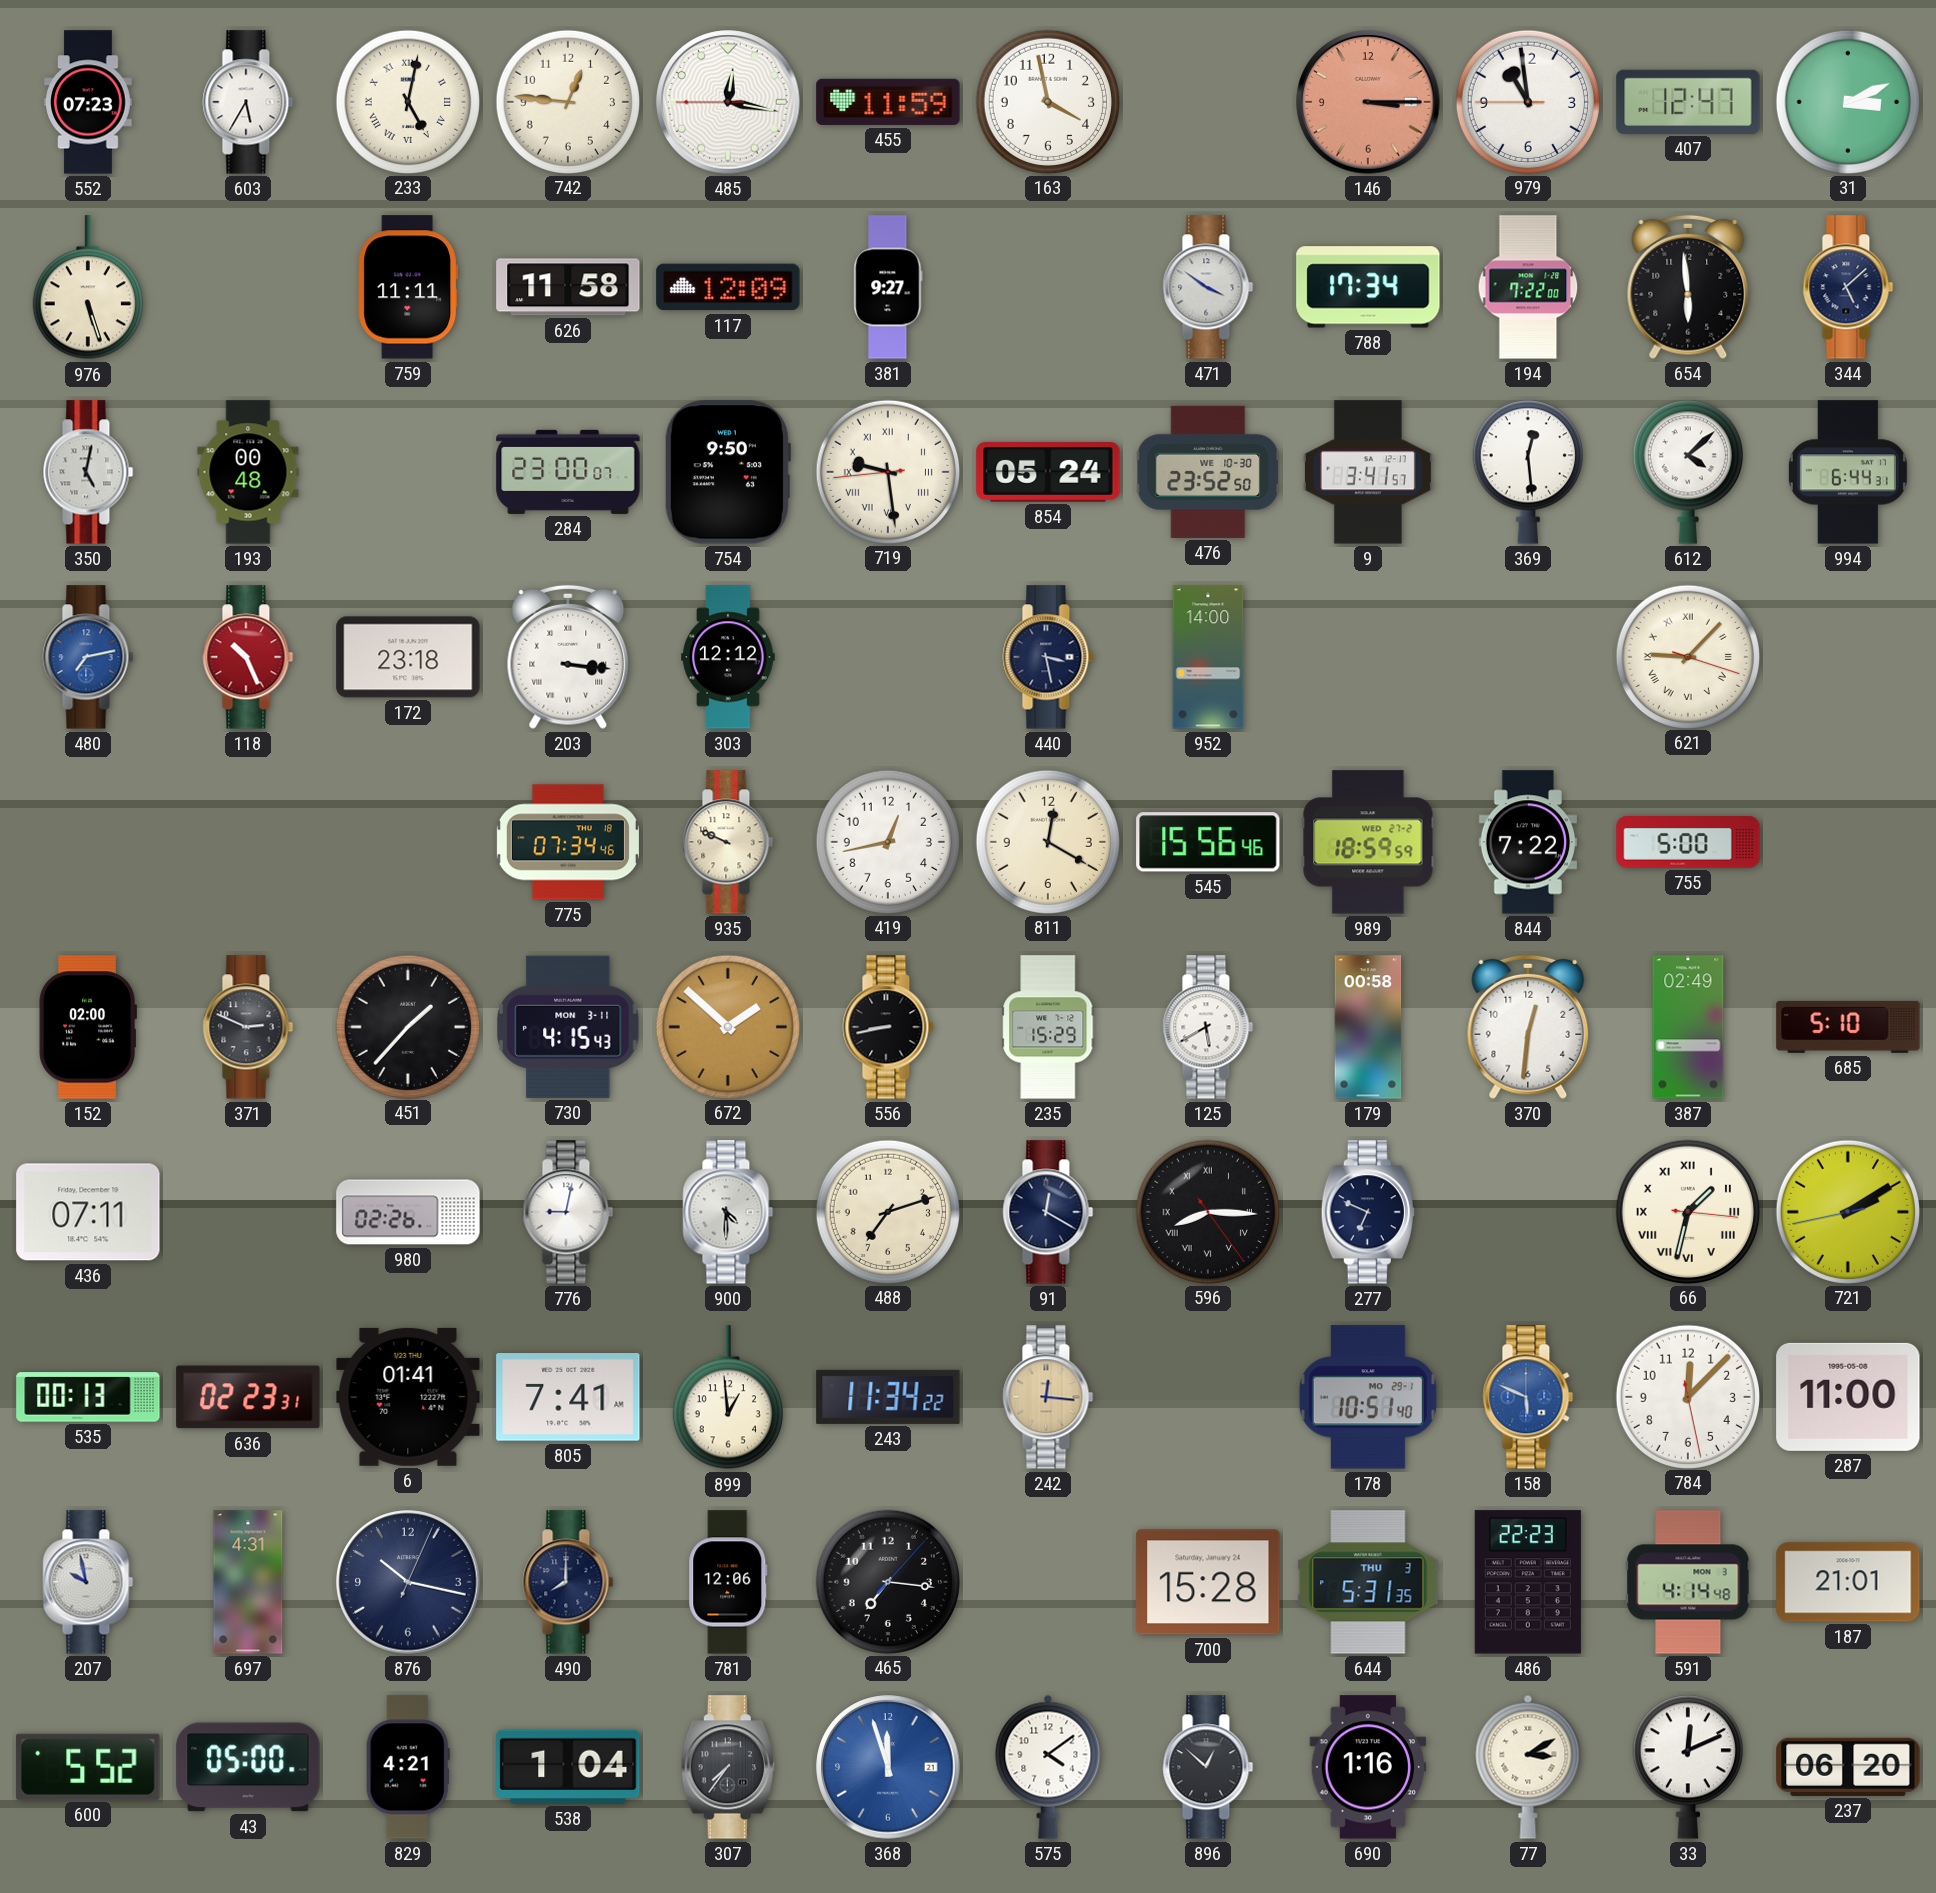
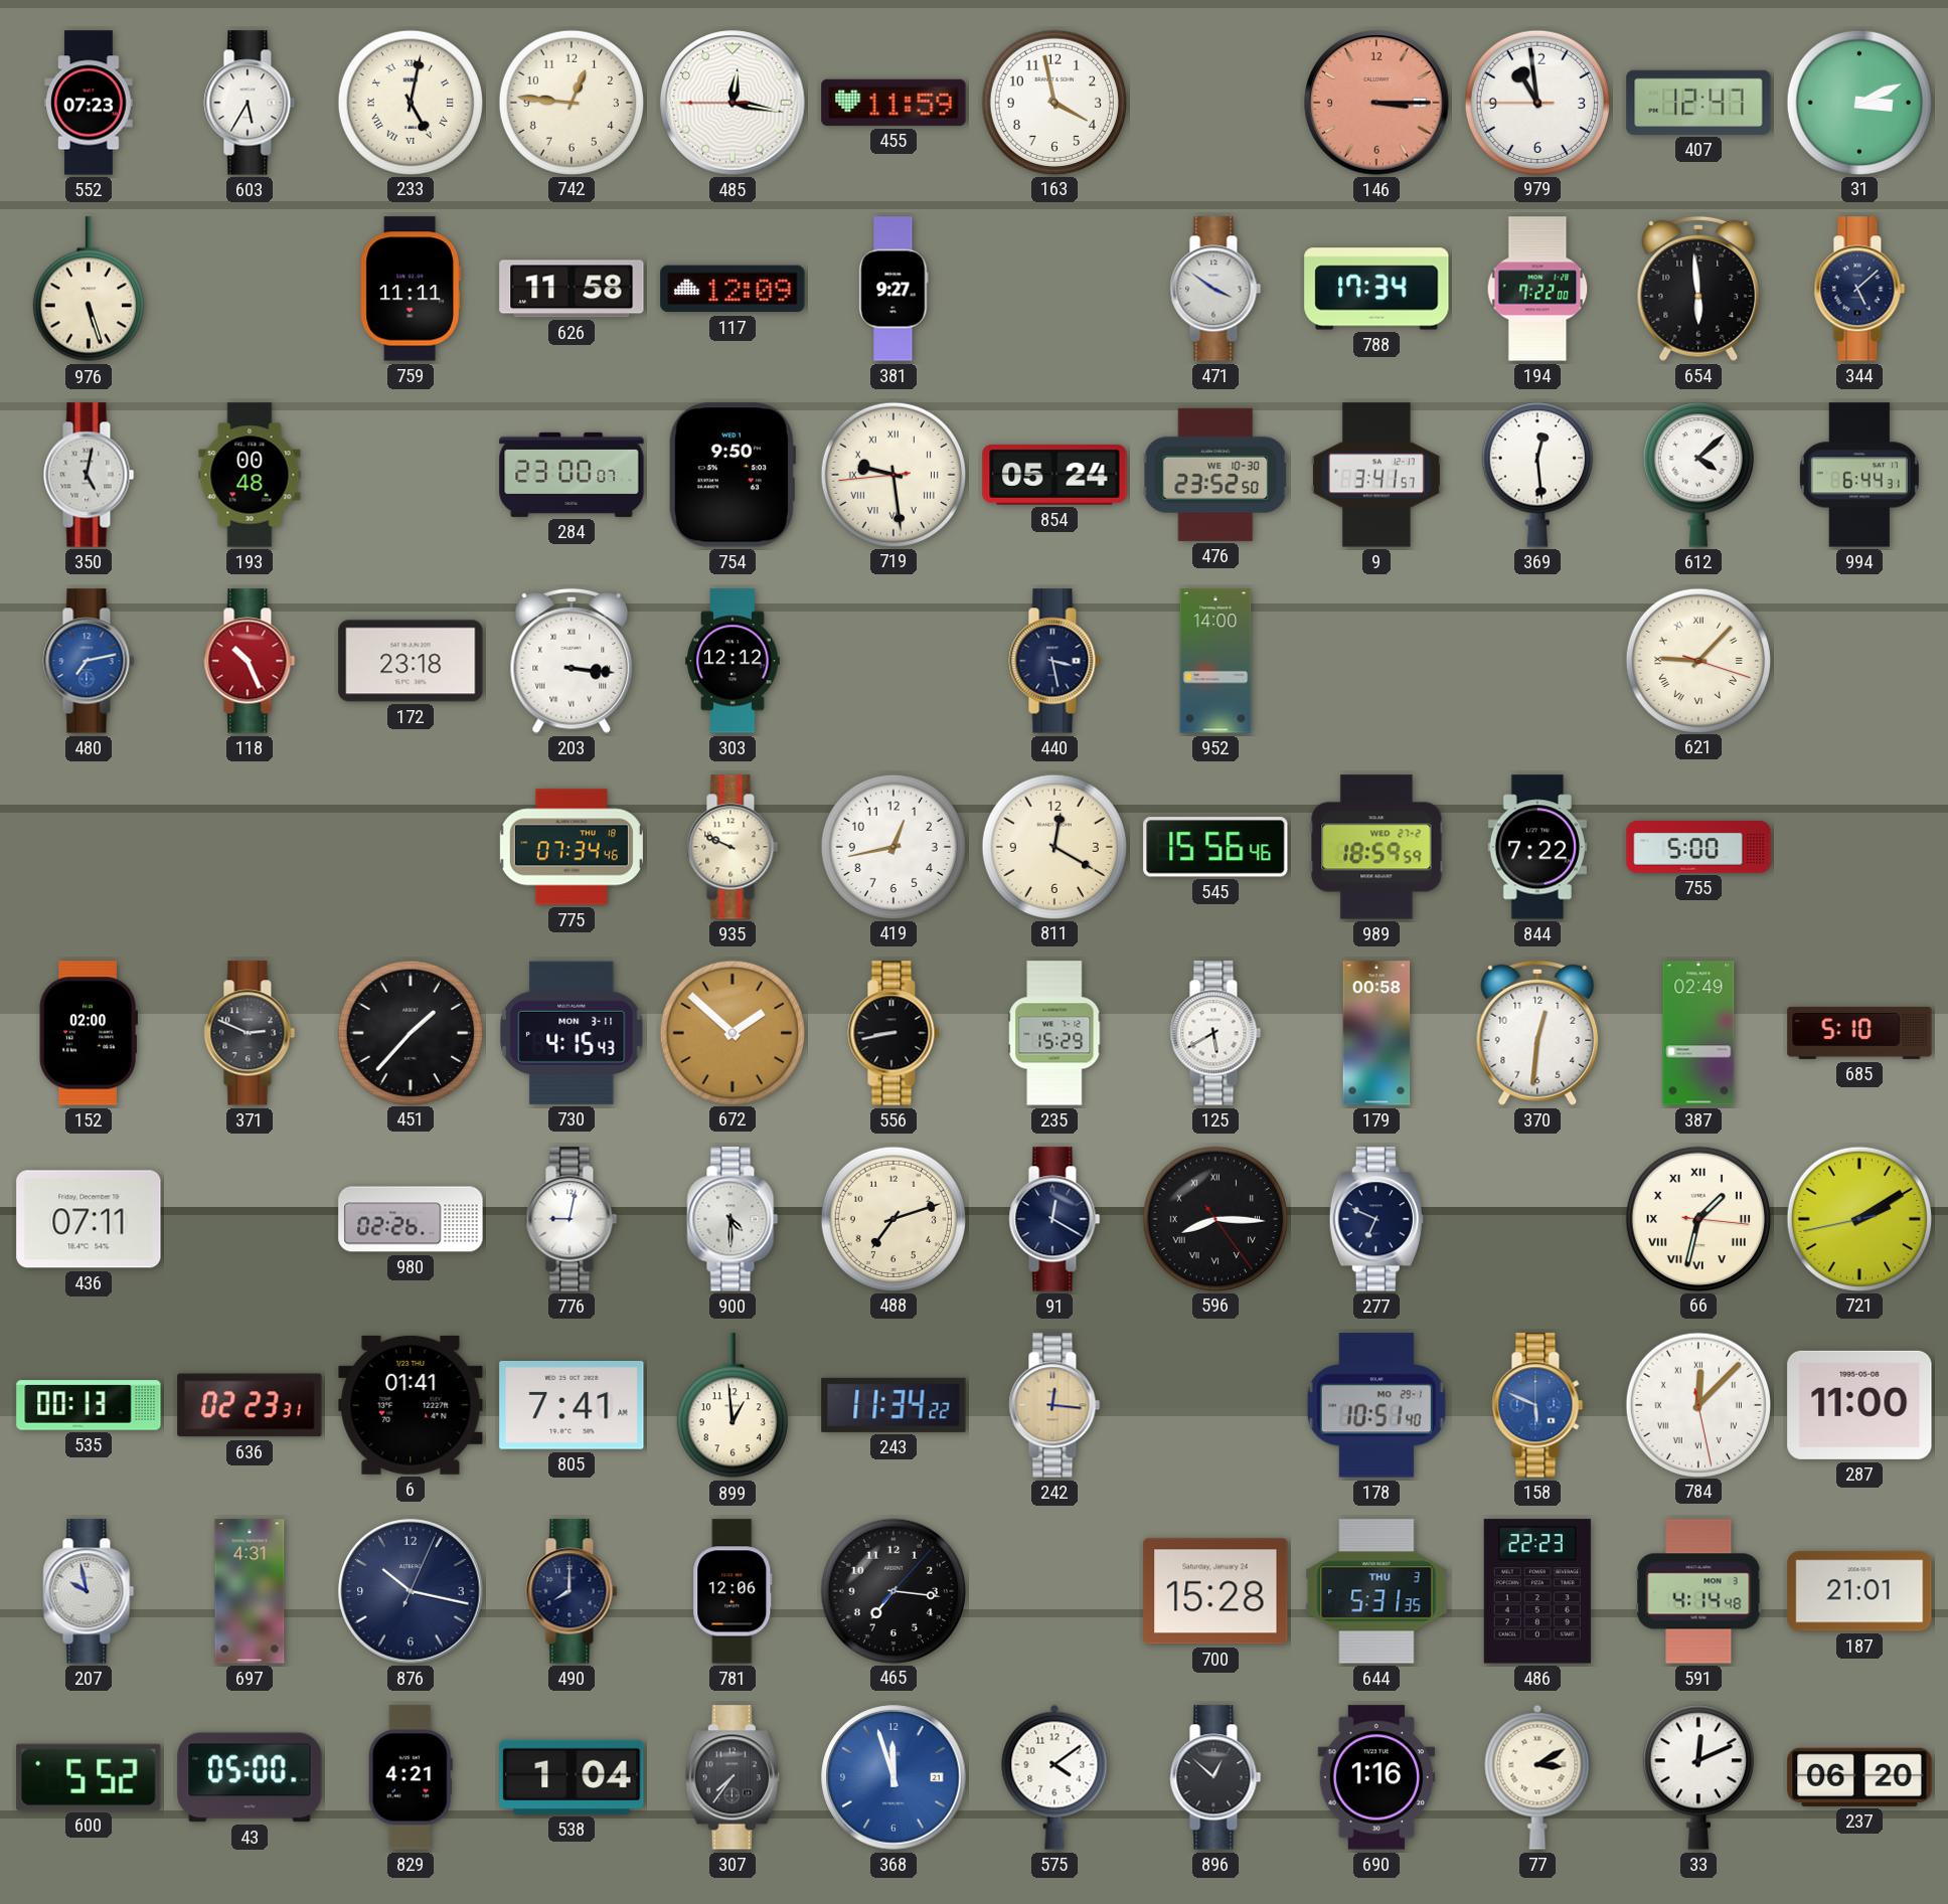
784 numerals: Arabic -> Roman
